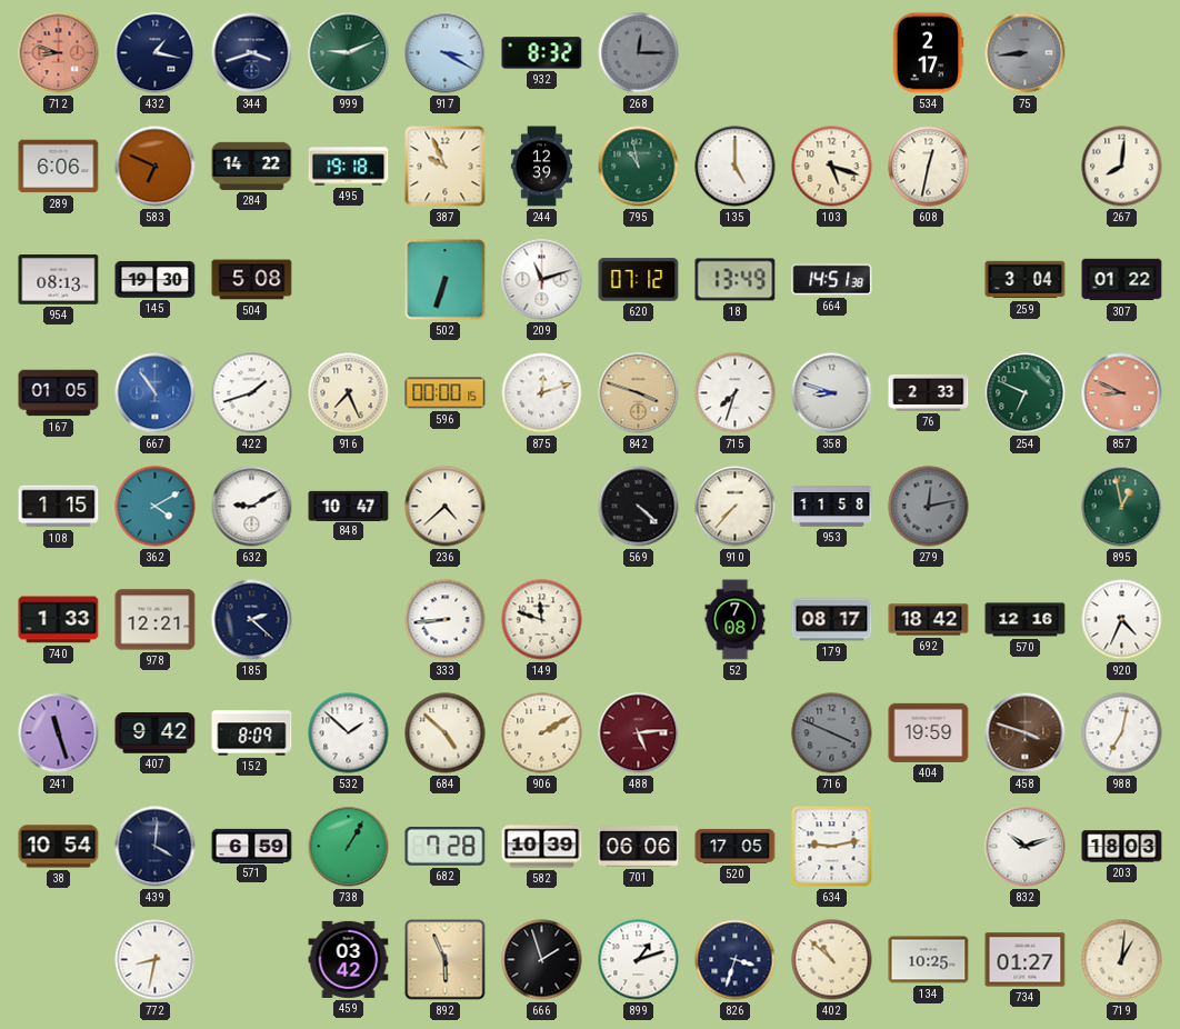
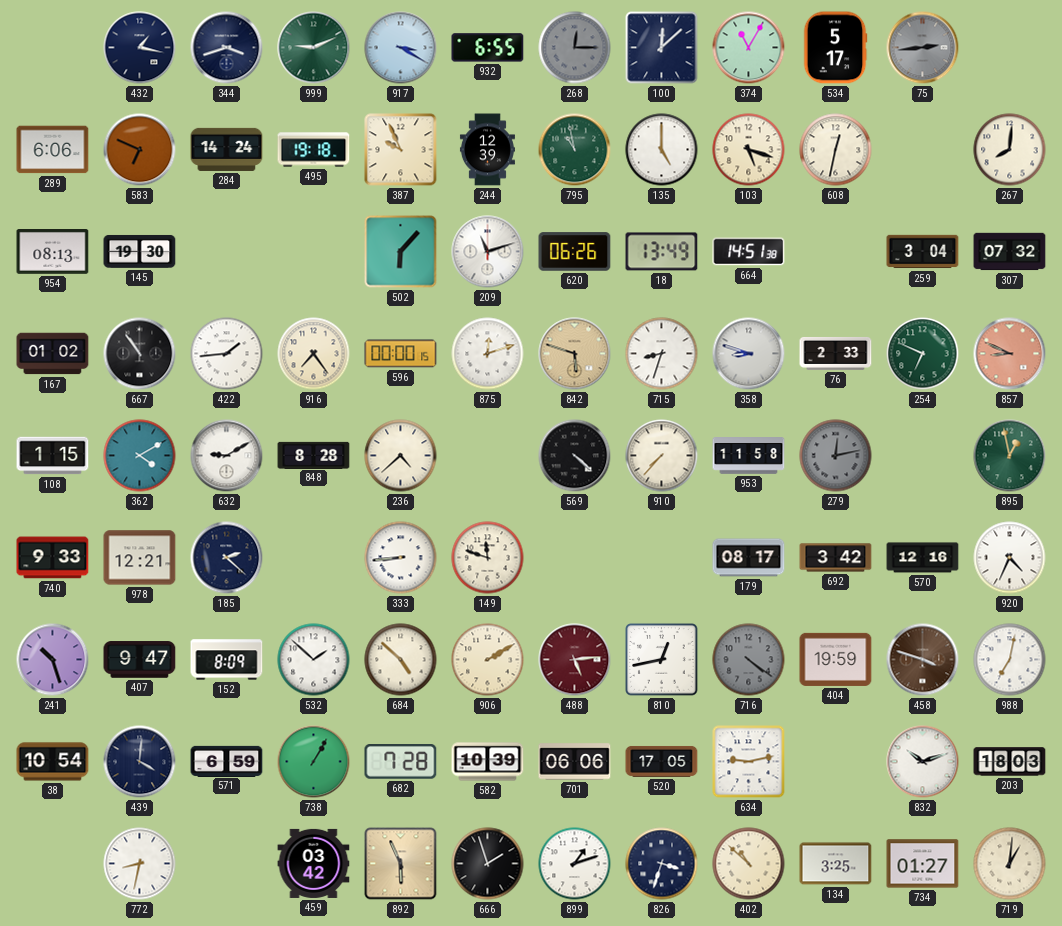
712: 8:48 -> none
932: 8:32 -> 6:55
100: none -> 12:08
374: none -> 11:05
534: 2:17 -> 5:17
75: 8:44 -> 2:44
284: 14:22 -> 14:24
504: 5:08 -> none
502: 6:33 -> 6:07
620: 07:12 -> 06:26
307: 01:22 -> 07:32
167: 01:05 -> 01:02
667 dial: blue -> black
422: 1:42 -> 1:44
916: 7:26 -> 7:24
842: 3:48 -> 5:48
715: 7:33 -> 8:33
848: 10:47 -> 8:28
740: 1:33 -> 9:33
52: 7:08 -> none
692: 18:42 -> 3:42
241: 11:27 -> 10:27
407: 9:42 -> 9:47
810: none -> 12:43
716: 3:49 -> 4:21
134: 10:25 -> 3:25
